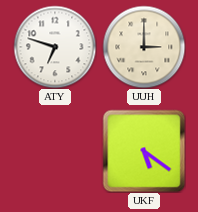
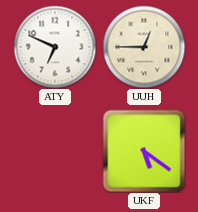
ATY: 6:48 -> 6:49
UUH: 3:00 -> 12:45
